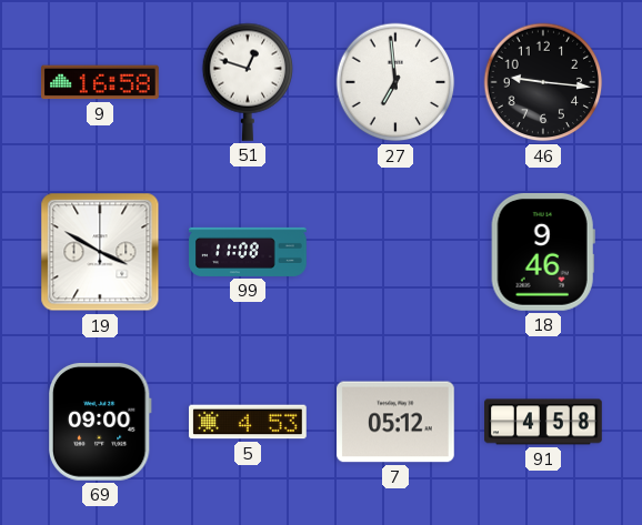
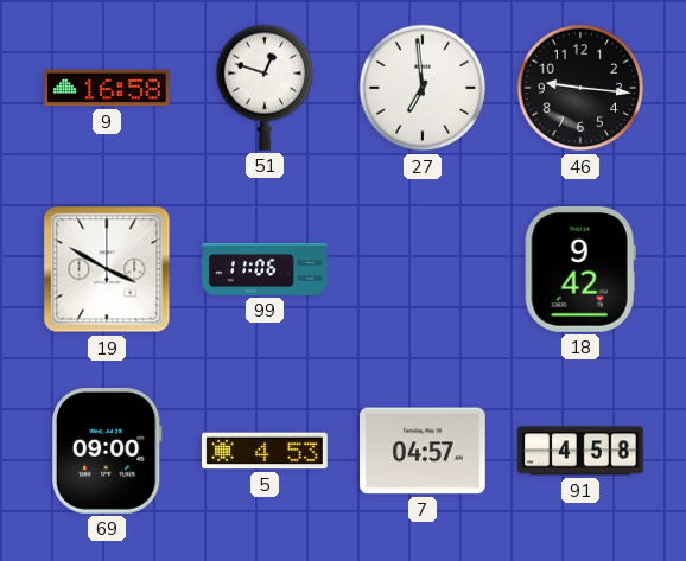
99: 11:08 -> 11:06
18: 9:46 -> 9:42
7: 05:12 -> 04:57
